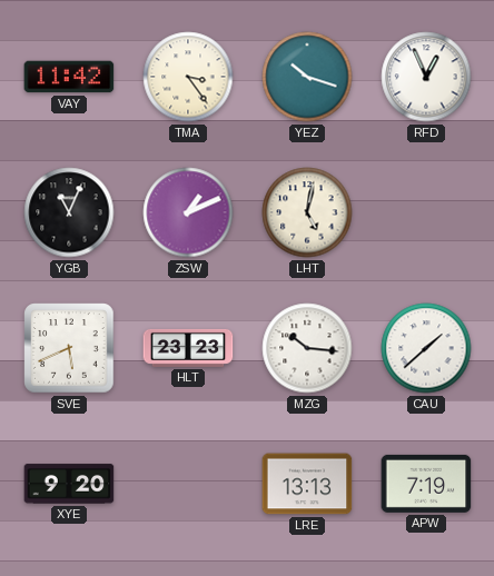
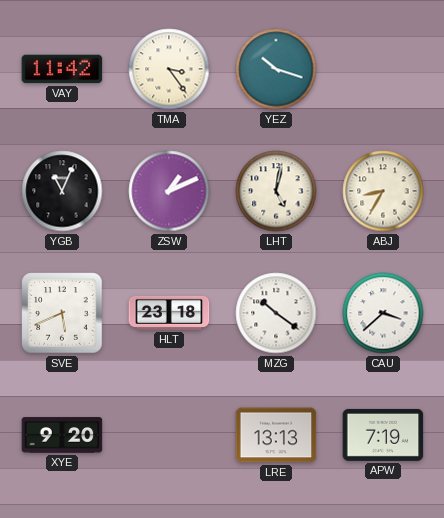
RFD: 12:56 -> none
ABJ: none -> 8:35
HLT: 23:23 -> 23:18
MZG: 10:16 -> 10:21
CAU: 1:38 -> 3:38
